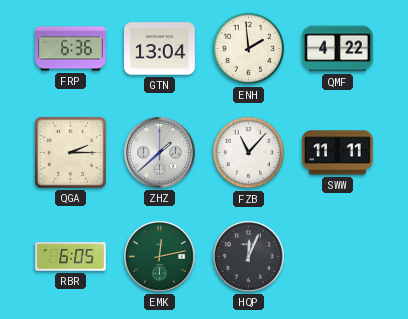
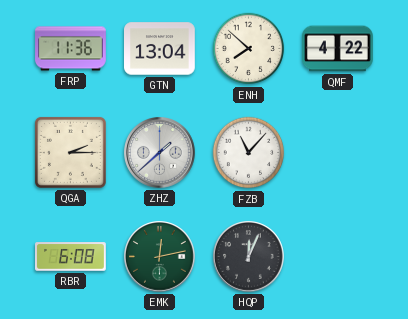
FRP: 6:36 -> 11:36
ENH: 1:59 -> 7:52
SWW: 11:11 -> none
RBR: 6:05 -> 6:08
